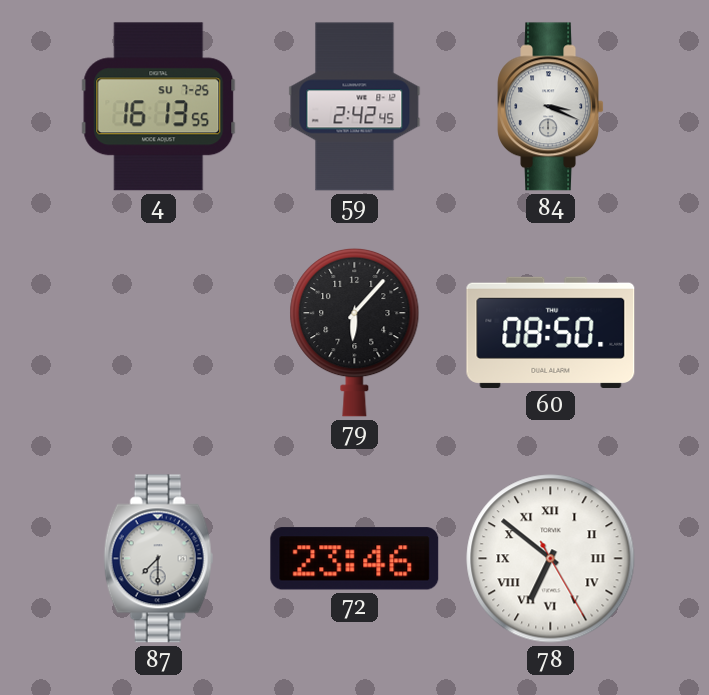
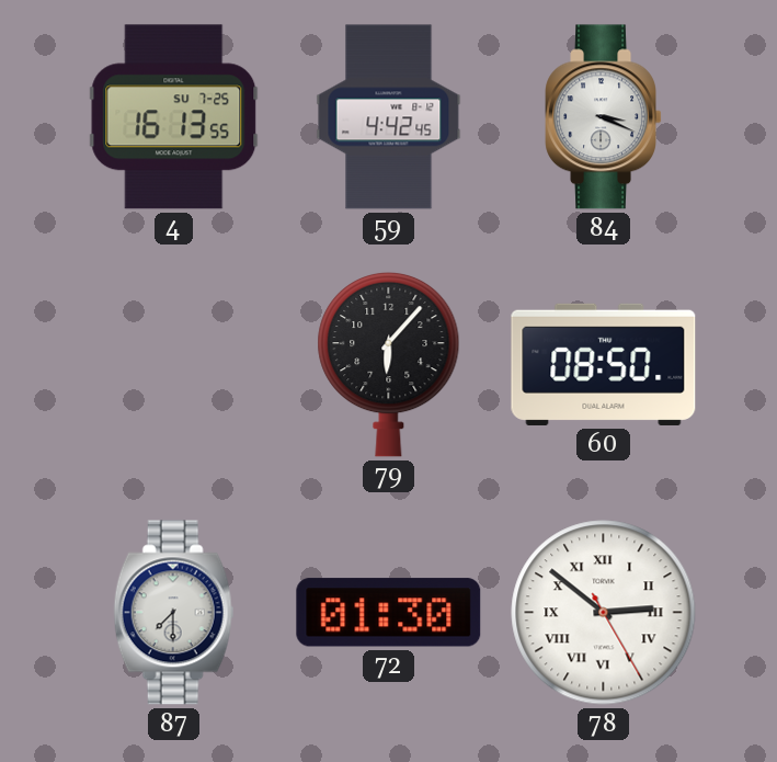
59: 2:42 -> 4:42
72: 23:46 -> 01:30
78: 6:51 -> 2:51
